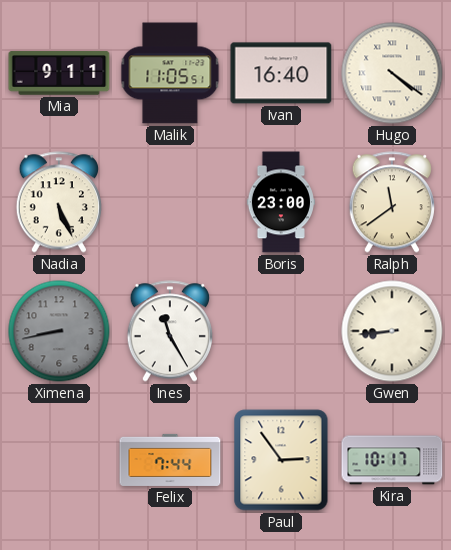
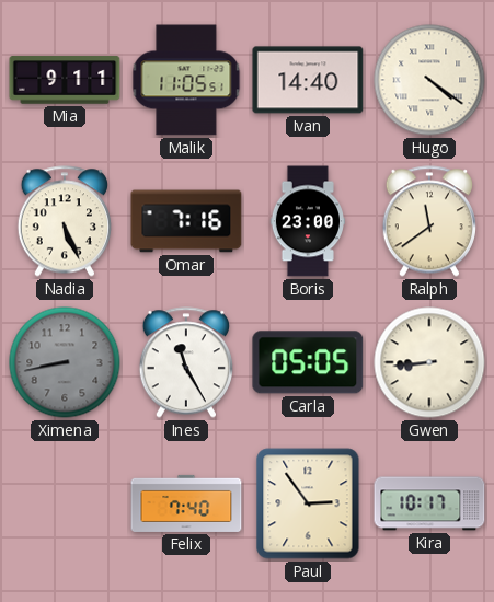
Ivan: 16:40 -> 14:40
Omar: none -> 7:16
Carla: none -> 05:05
Felix: 7:44 -> 7:40
